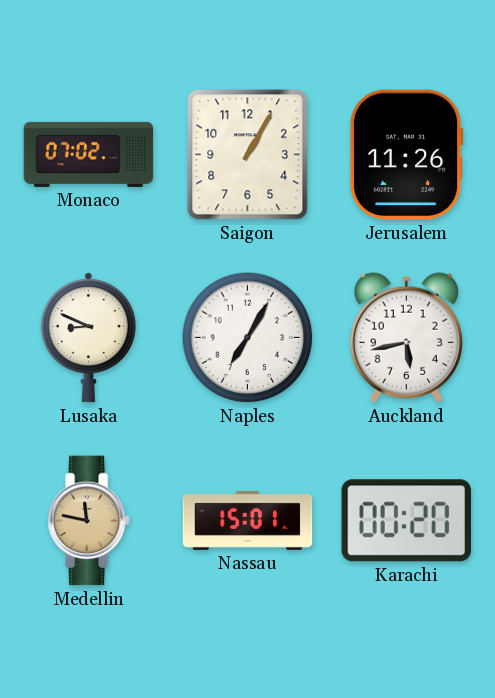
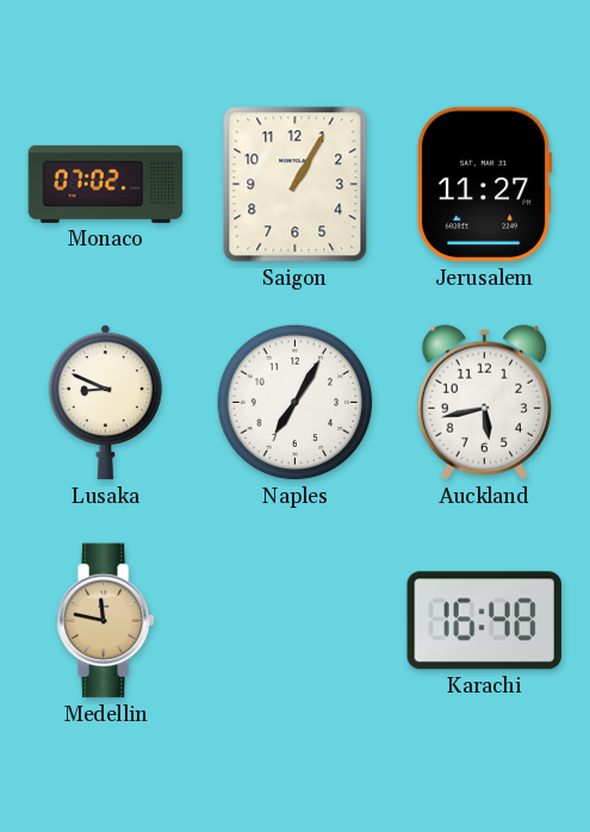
Jerusalem: 11:26 -> 11:27
Nassau: 15:01 -> none
Karachi: 00:20 -> 16:48
